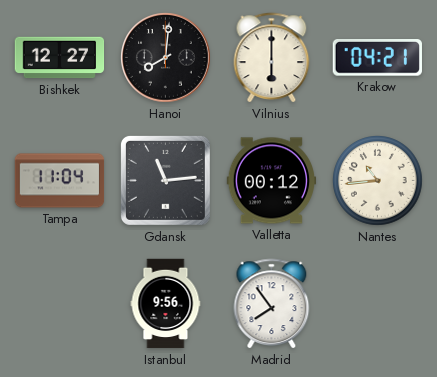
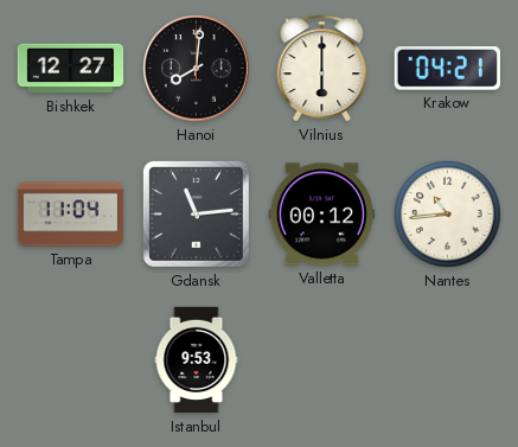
Istanbul: 9:56 -> 9:53
Madrid: 7:54 -> none
